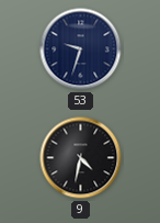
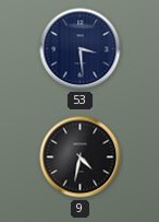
53: 9:33 -> 3:29
